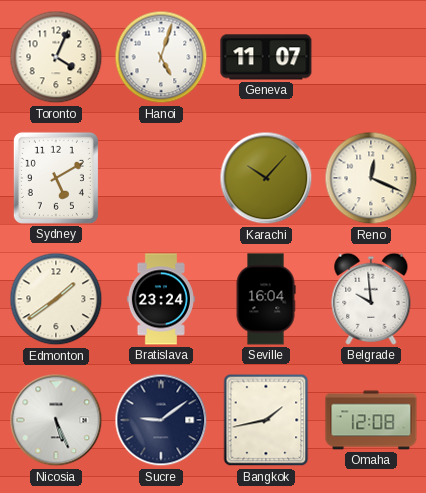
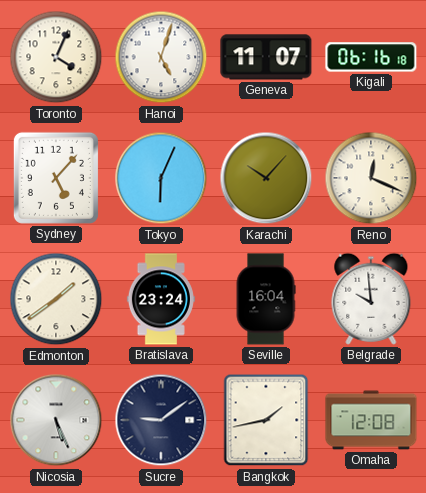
Kigali: none -> 06:16
Sydney: 5:10 -> 5:07
Tokyo: none -> 6:04
